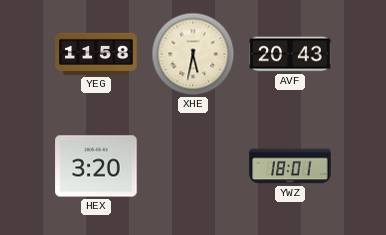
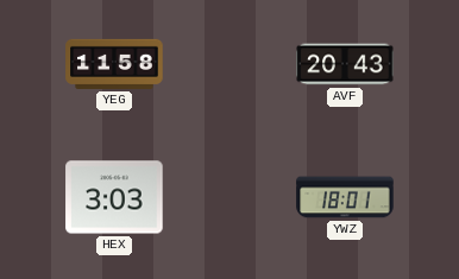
XHE: 5:32 -> none
HEX: 3:20 -> 3:03
